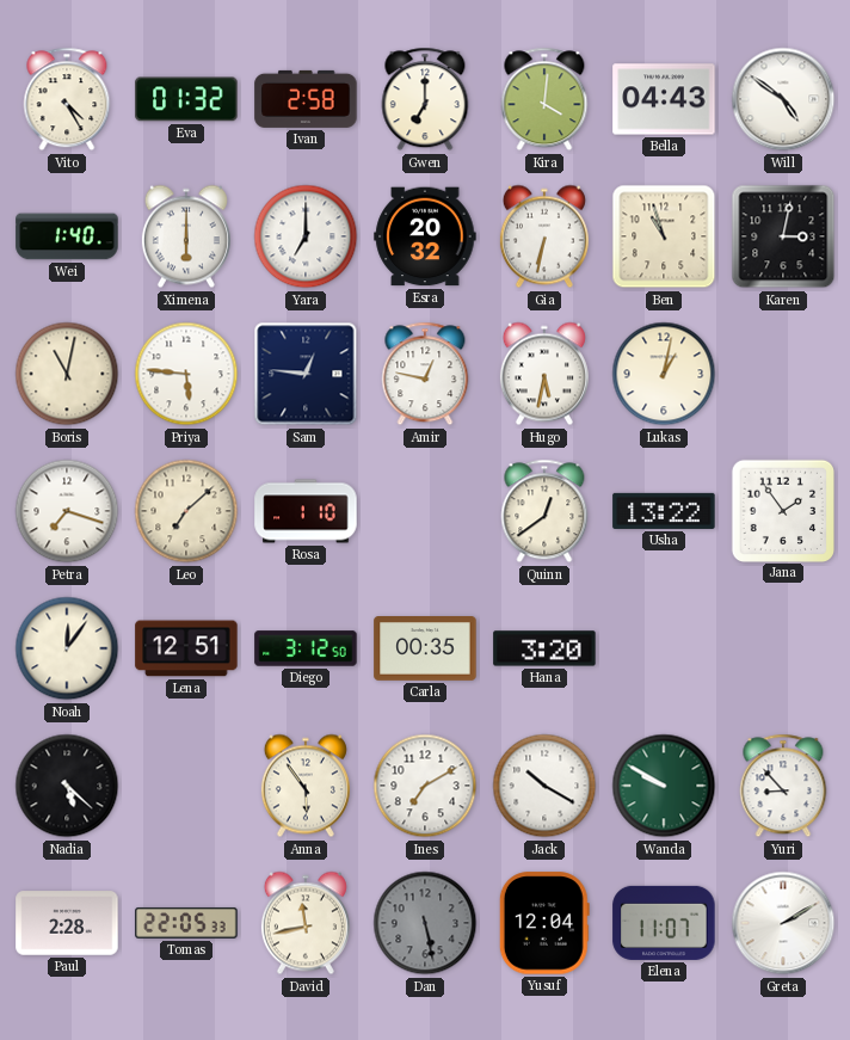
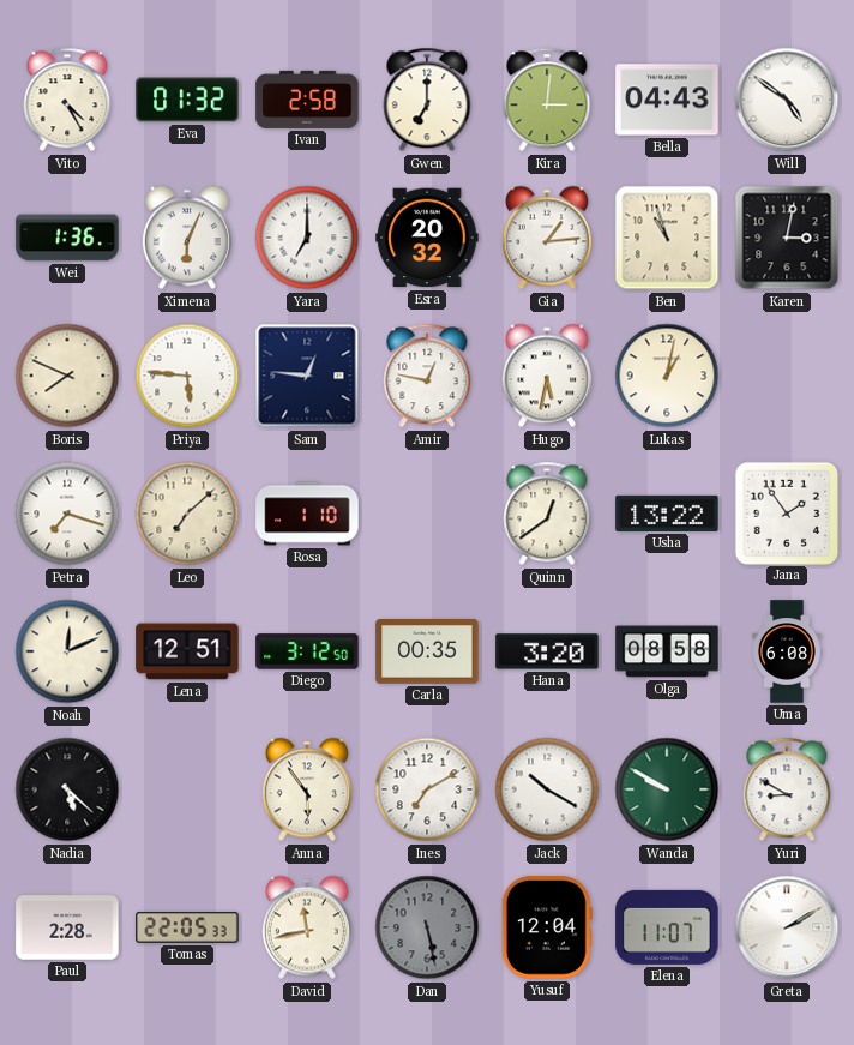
Kira: 4:01 -> 3:01
Wei: 1:40 -> 1:36
Ximena: 6:00 -> 6:04
Gia: 6:32 -> 1:14
Boris: 11:02 -> 7:49
Noah: 12:06 -> 12:11
Olga: none -> 08:58
Uma: none -> 6:08
Yuri: 8:53 -> 8:50
